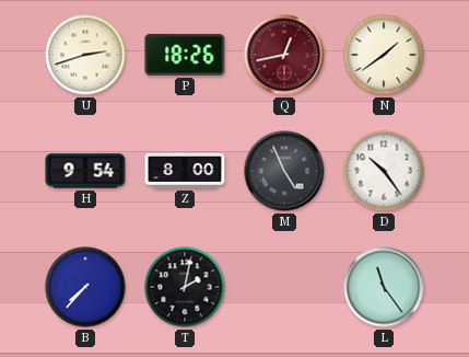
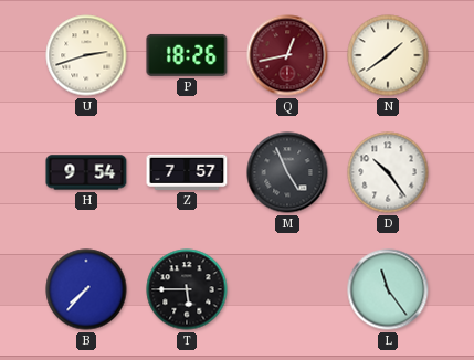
Z: 8:00 -> 7:57
T: 2:02 -> 5:45
